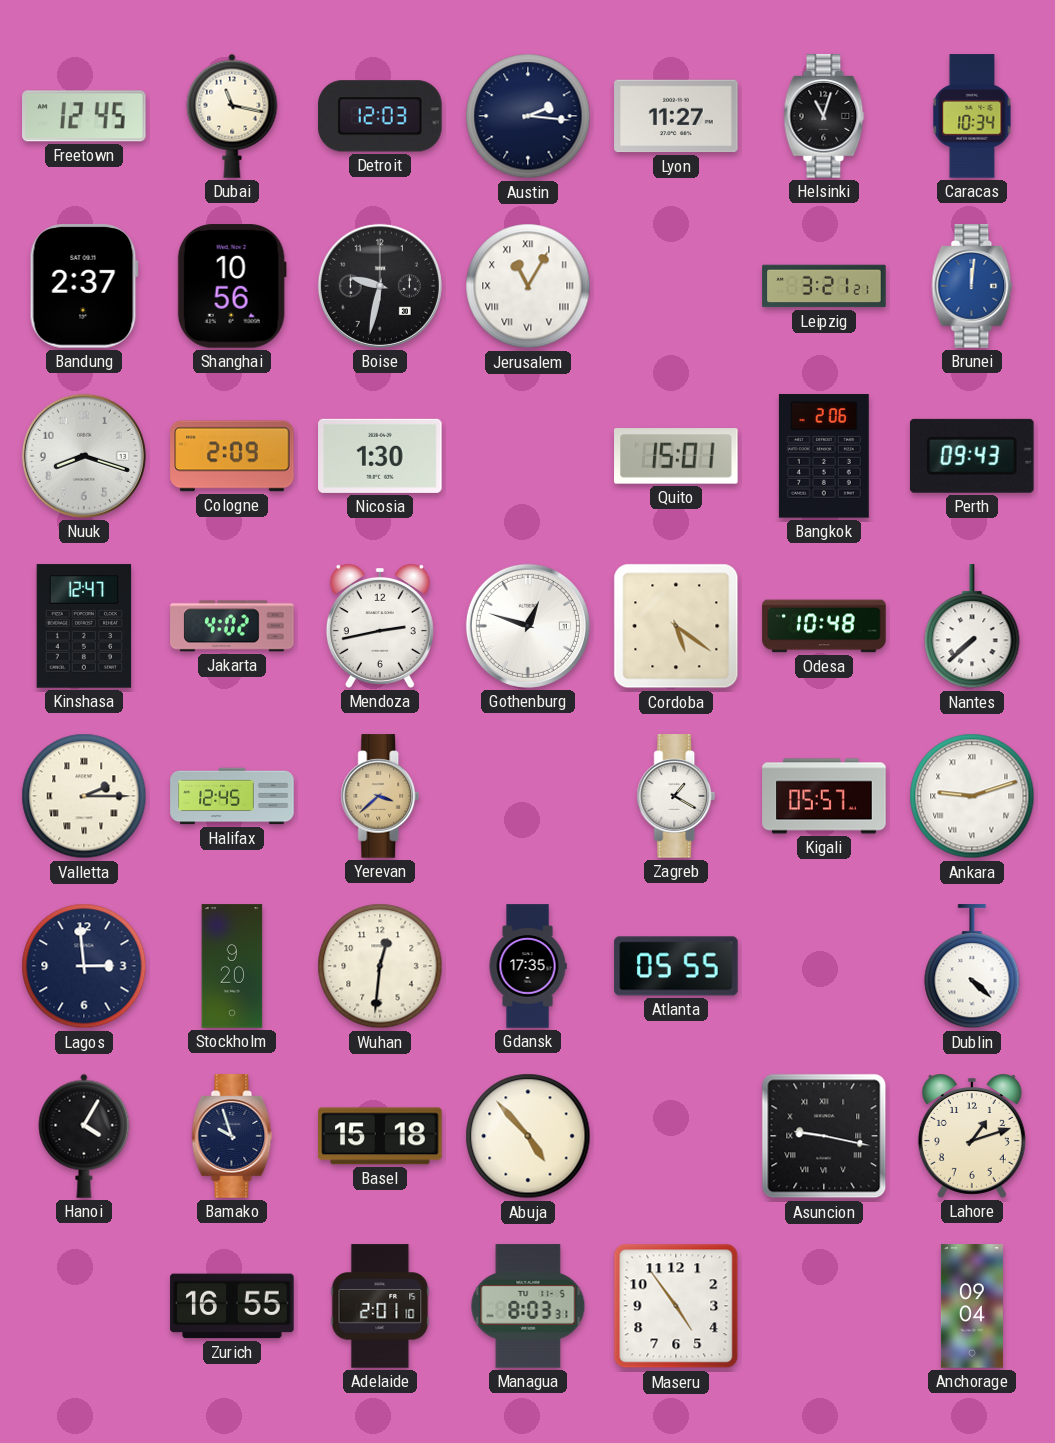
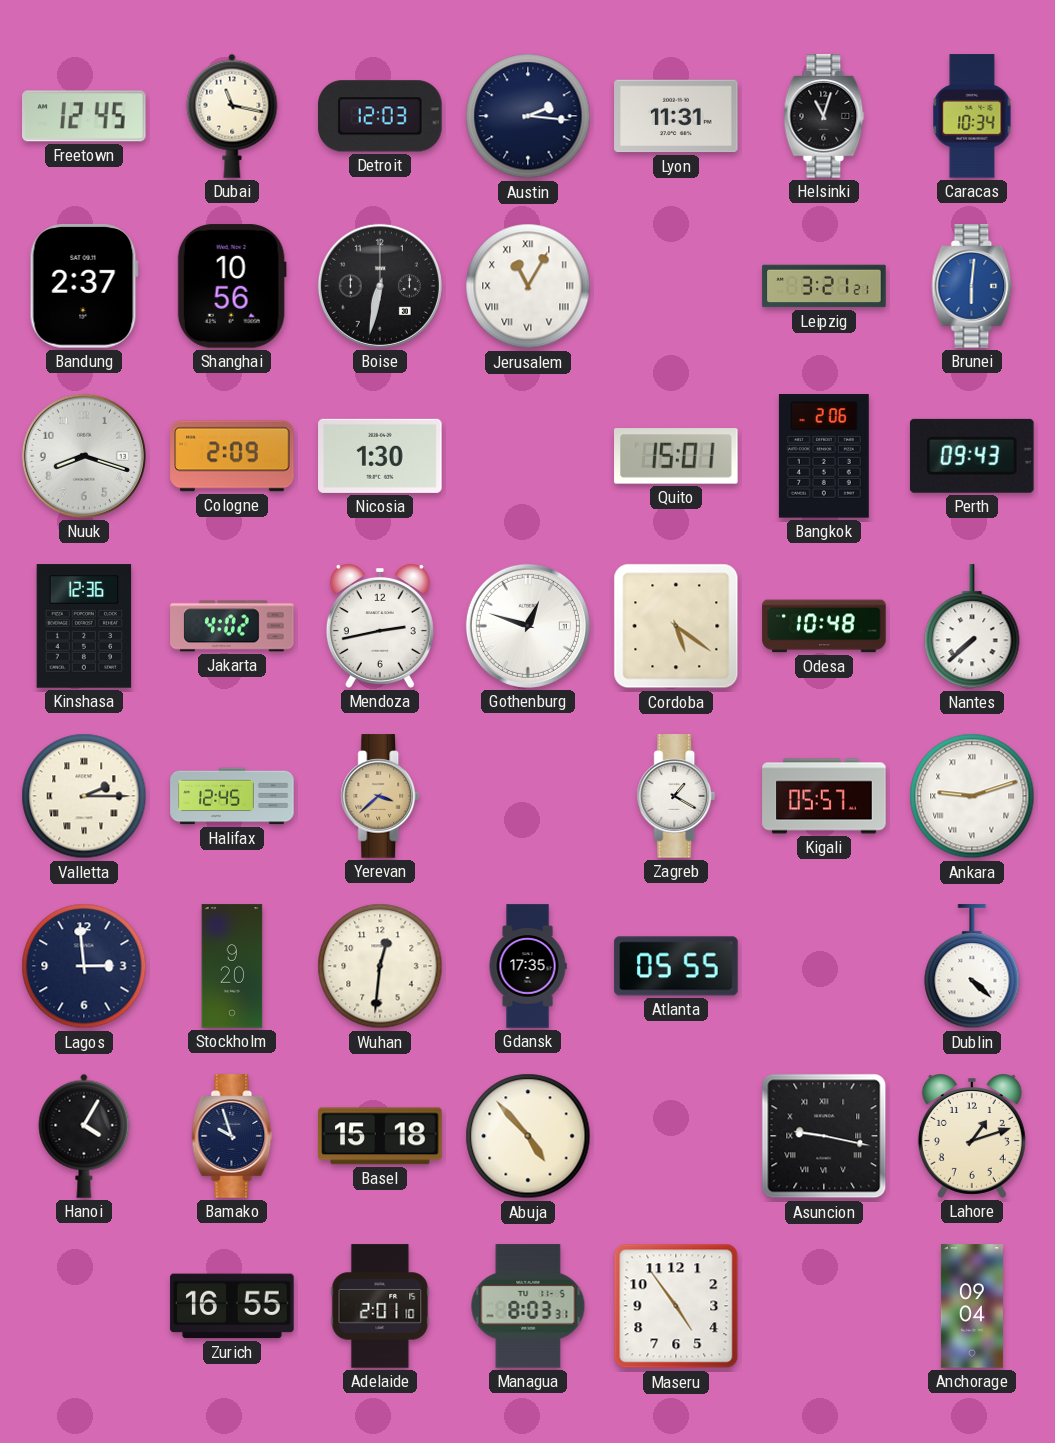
Lyon: 11:27 -> 11:31
Boise: 9:32 -> 6:32
Brunei: 12:01 -> 6:01
Kinshasa: 12:47 -> 12:36
